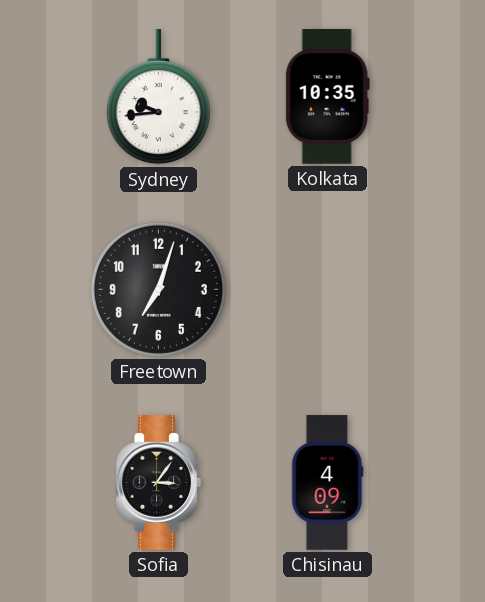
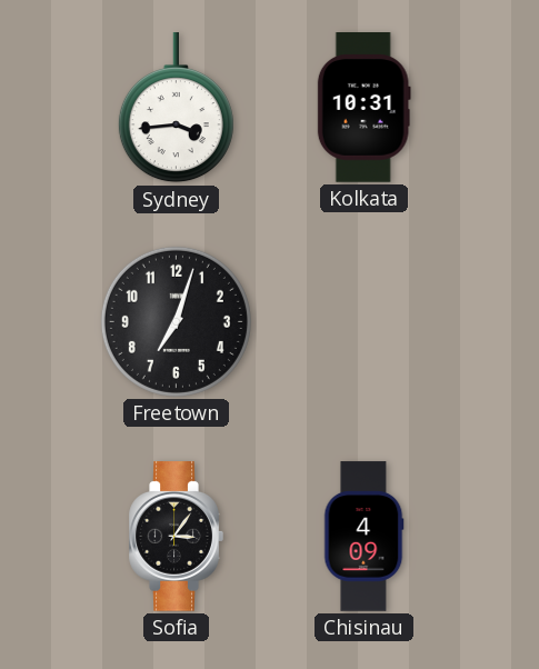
Sydney: 9:44 -> 3:44
Kolkata: 10:35 -> 10:31
